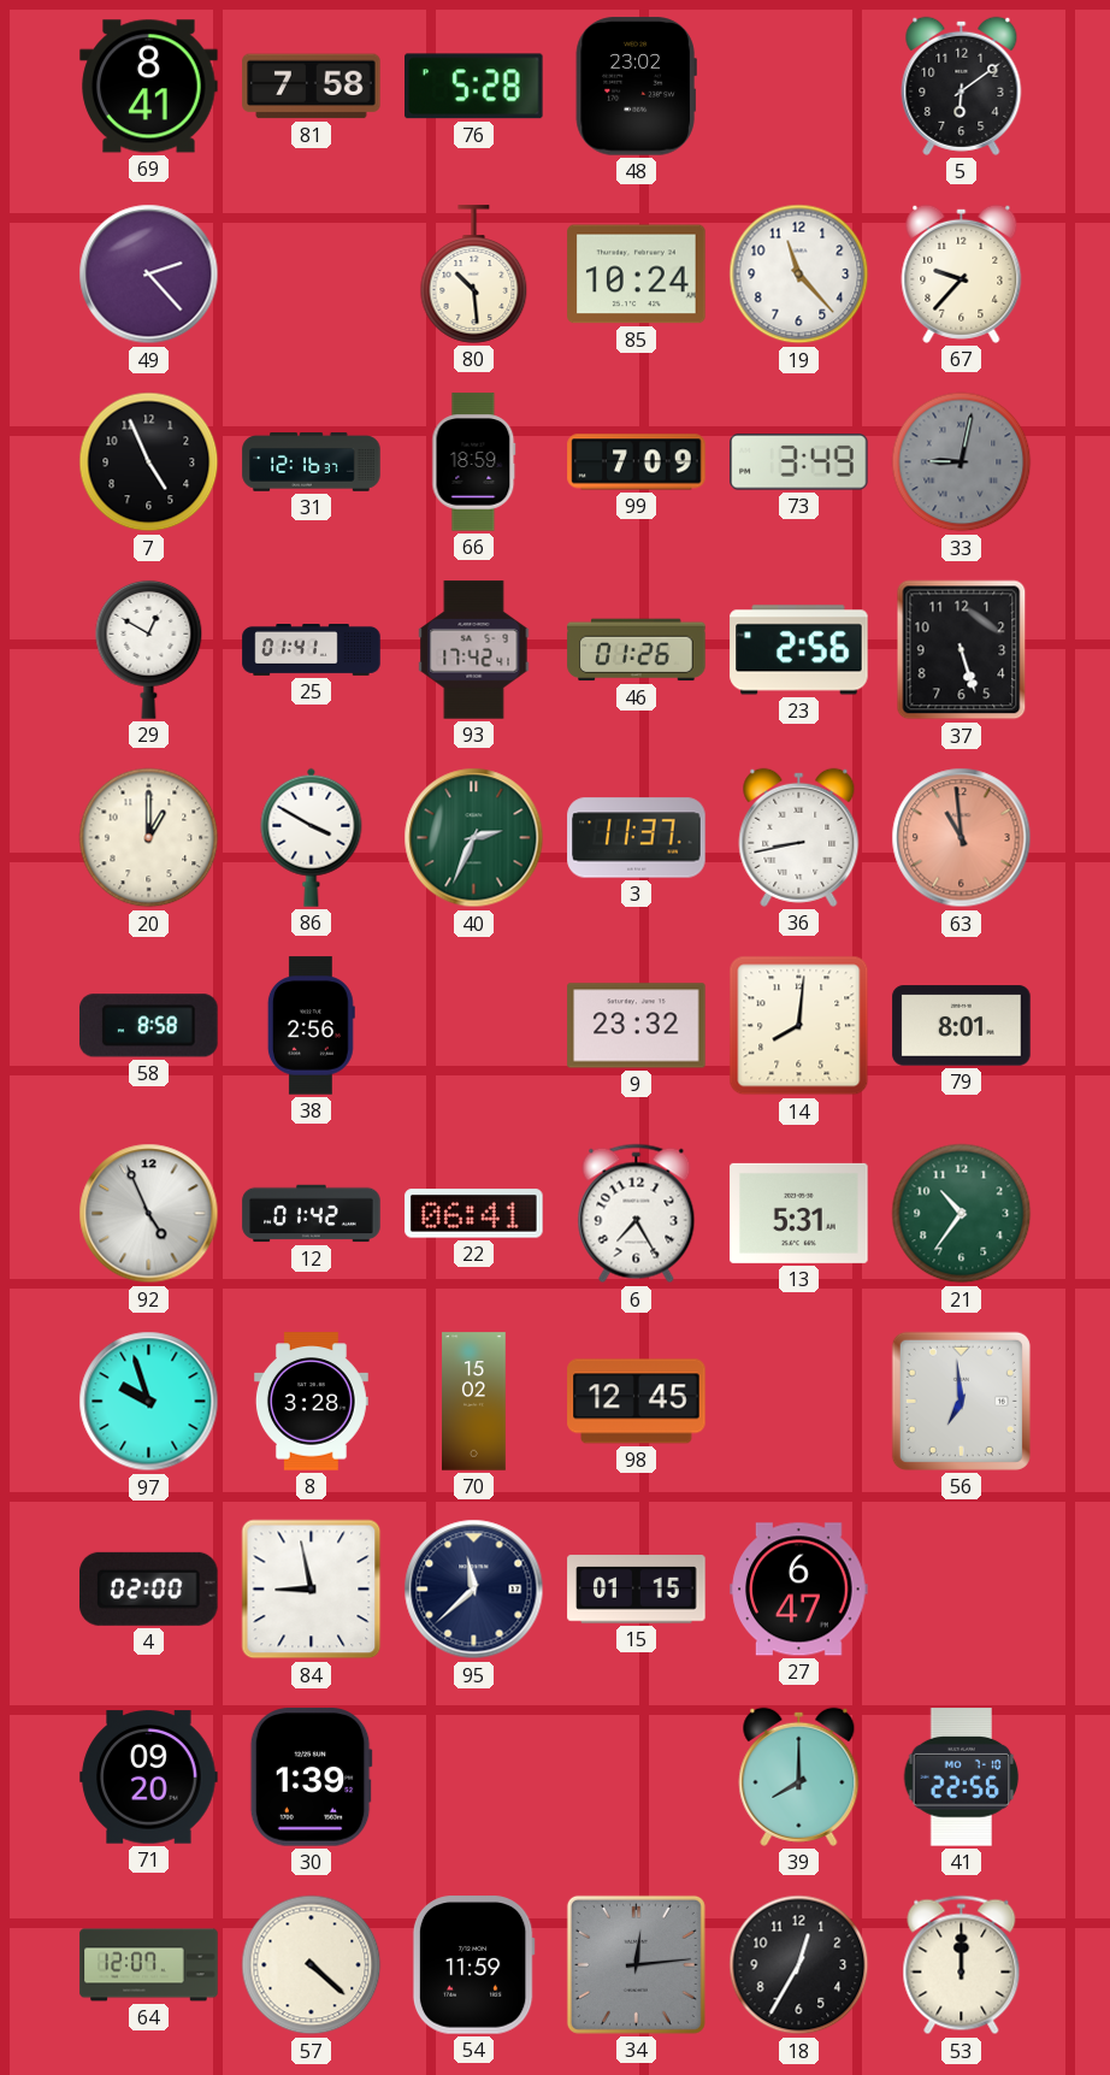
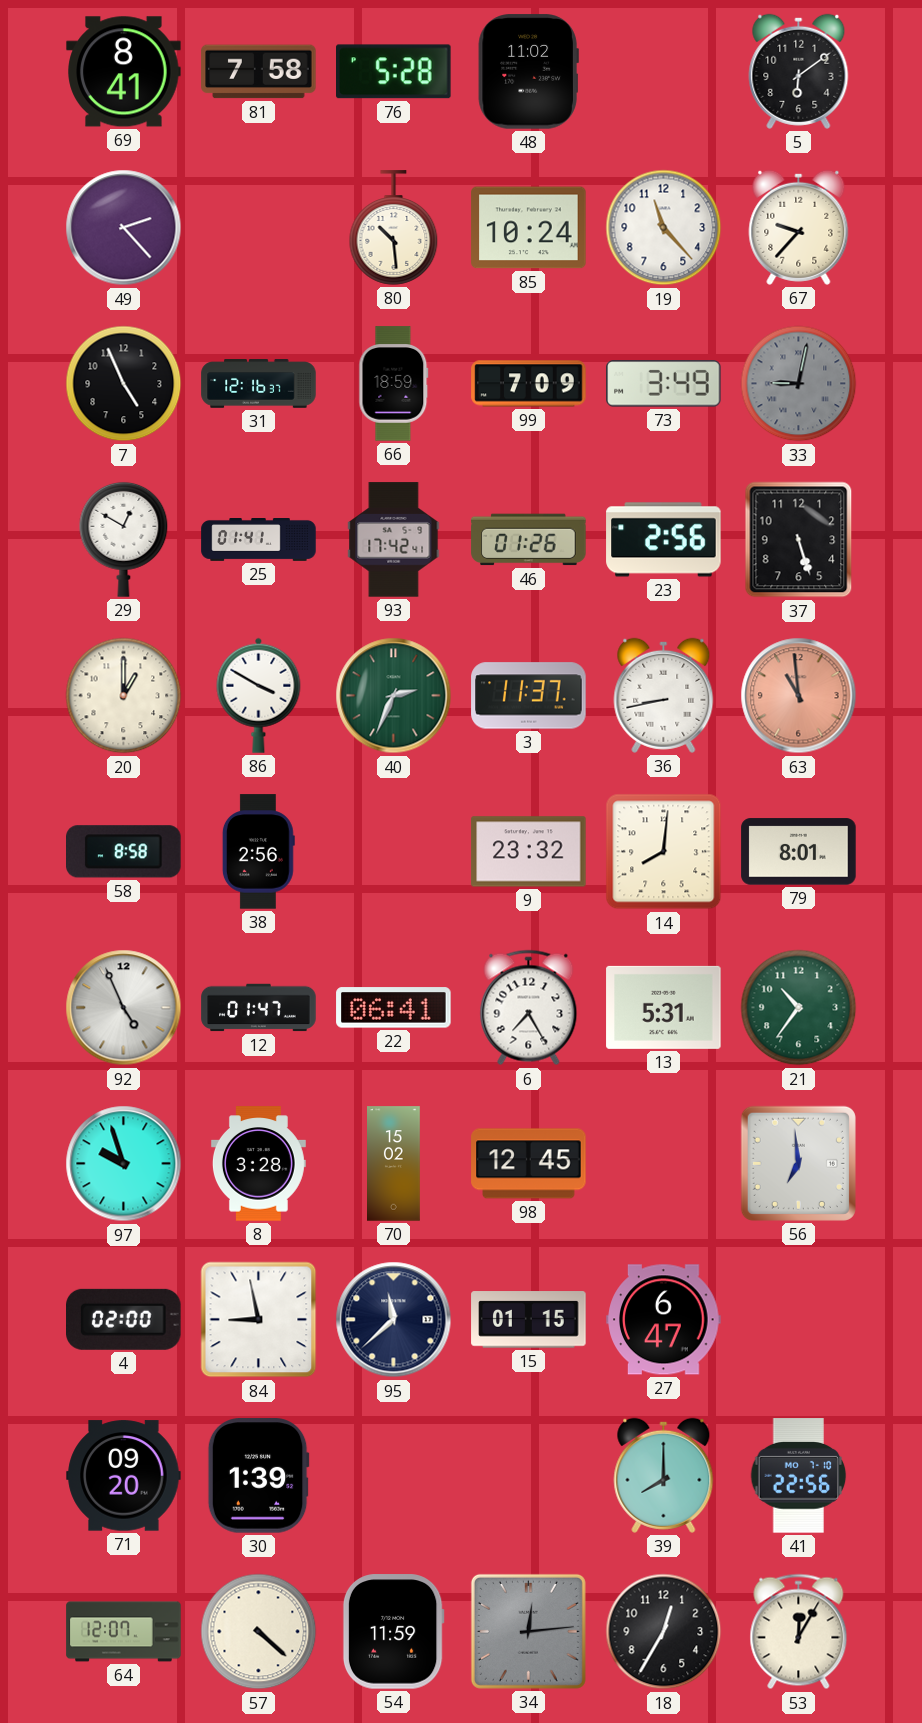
48: 23:02 -> 11:02
12: 01:42 -> 01:47
53: 12:00 -> 12:05
